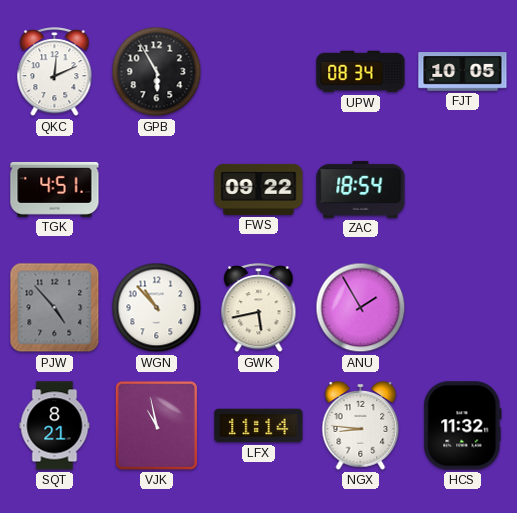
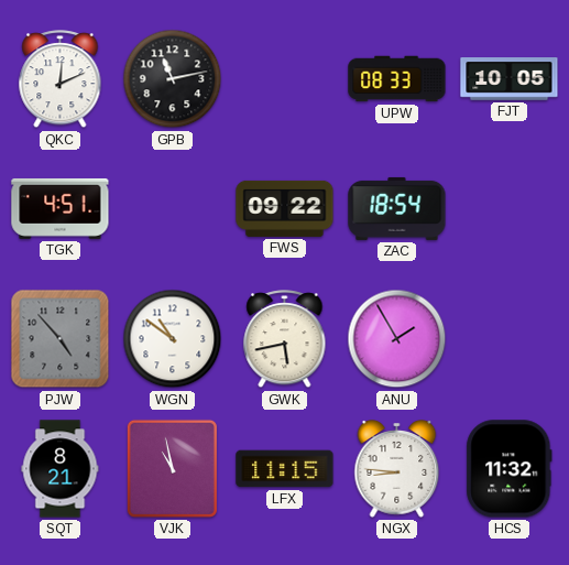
GPB: 5:55 -> 11:13
UPW: 08:34 -> 08:33
WGN: 10:53 -> 10:51
LFX: 11:14 -> 11:15
